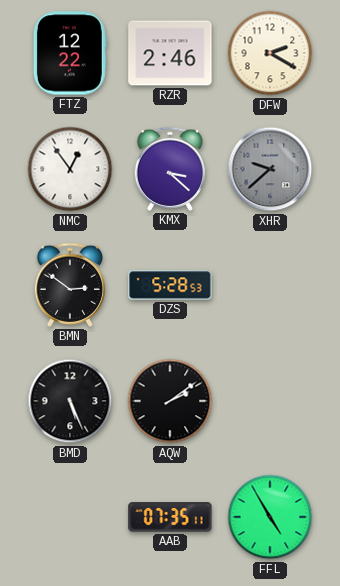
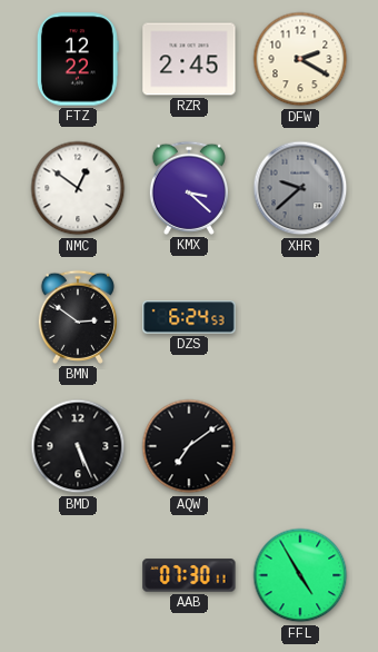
RZR: 2:46 -> 2:45
NMC: 12:54 -> 12:51
DZS: 5:28 -> 6:24
AQW: 2:09 -> 7:09
AAB: 07:35 -> 07:30
